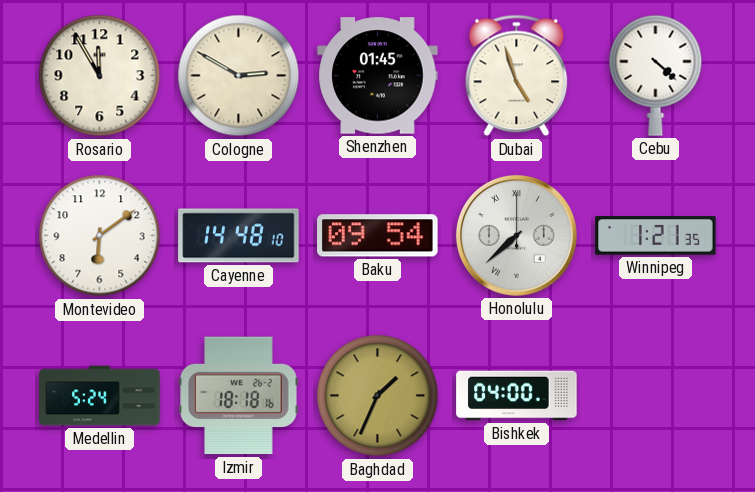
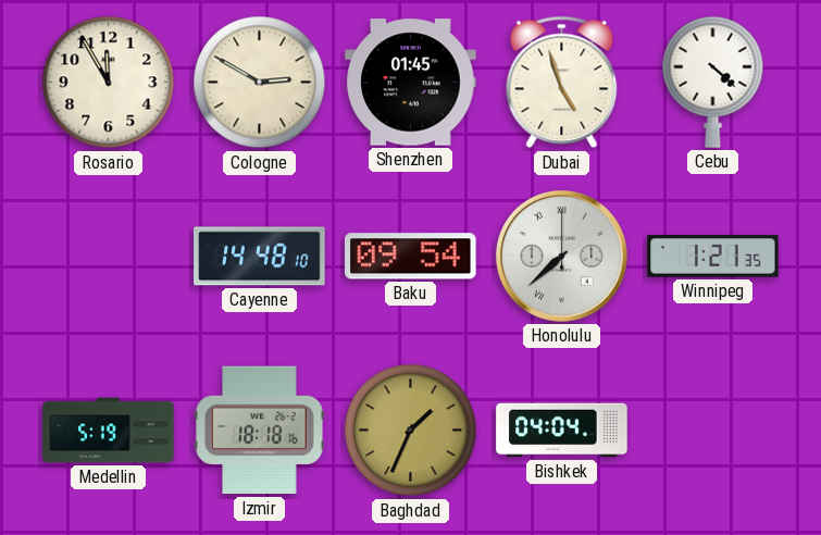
Montevideo: 6:09 -> none
Medellin: 5:24 -> 5:19
Bishkek: 04:00 -> 04:04
